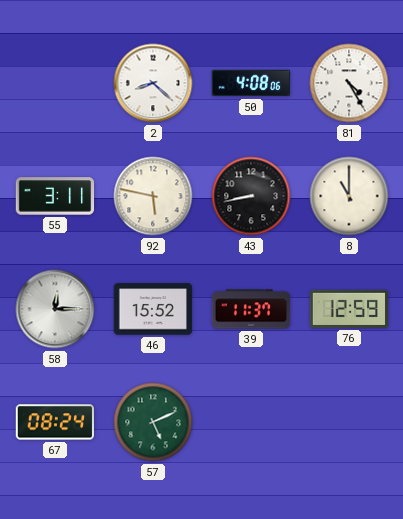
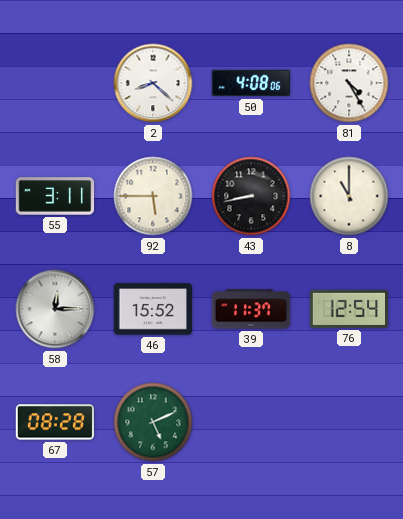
92: 5:47 -> 5:45
76: 12:59 -> 12:54
67: 08:24 -> 08:28
